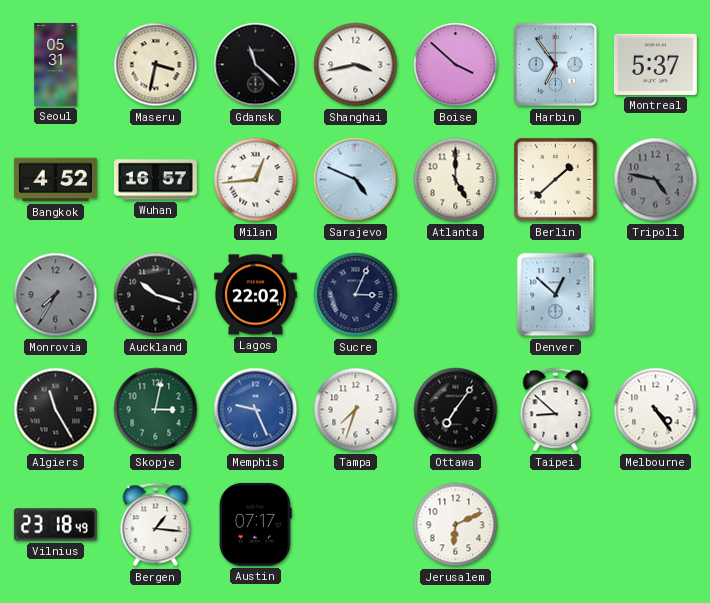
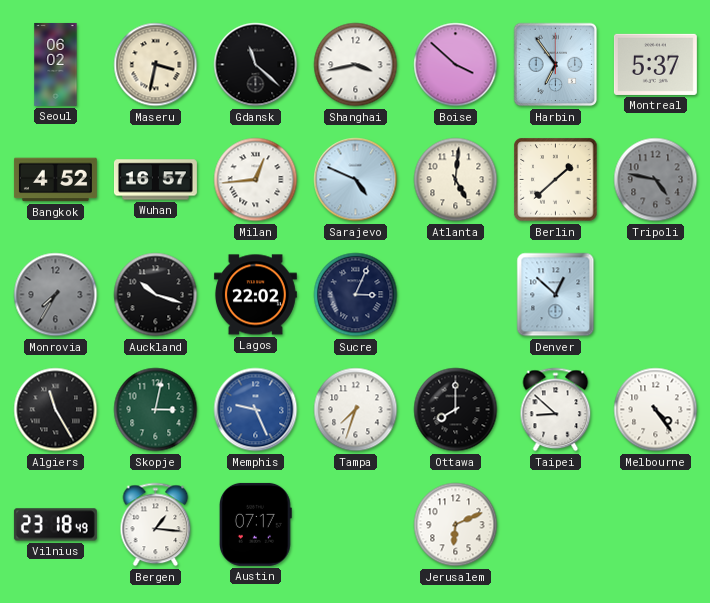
Seoul: 05:31 -> 06:02
Atlanta: 5:00 -> 5:01
Ottawa: 7:06 -> 8:00
